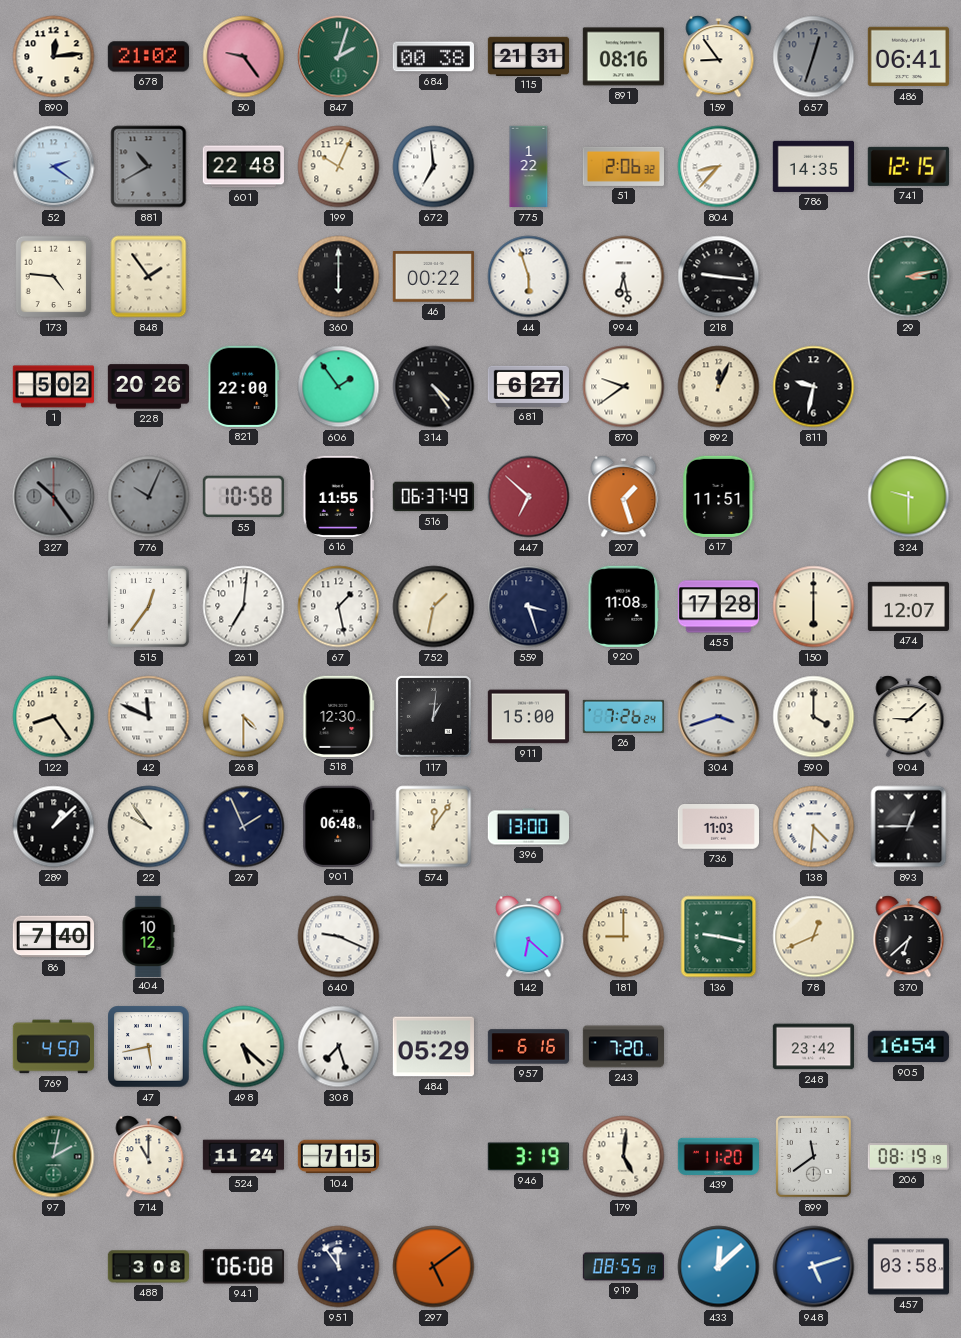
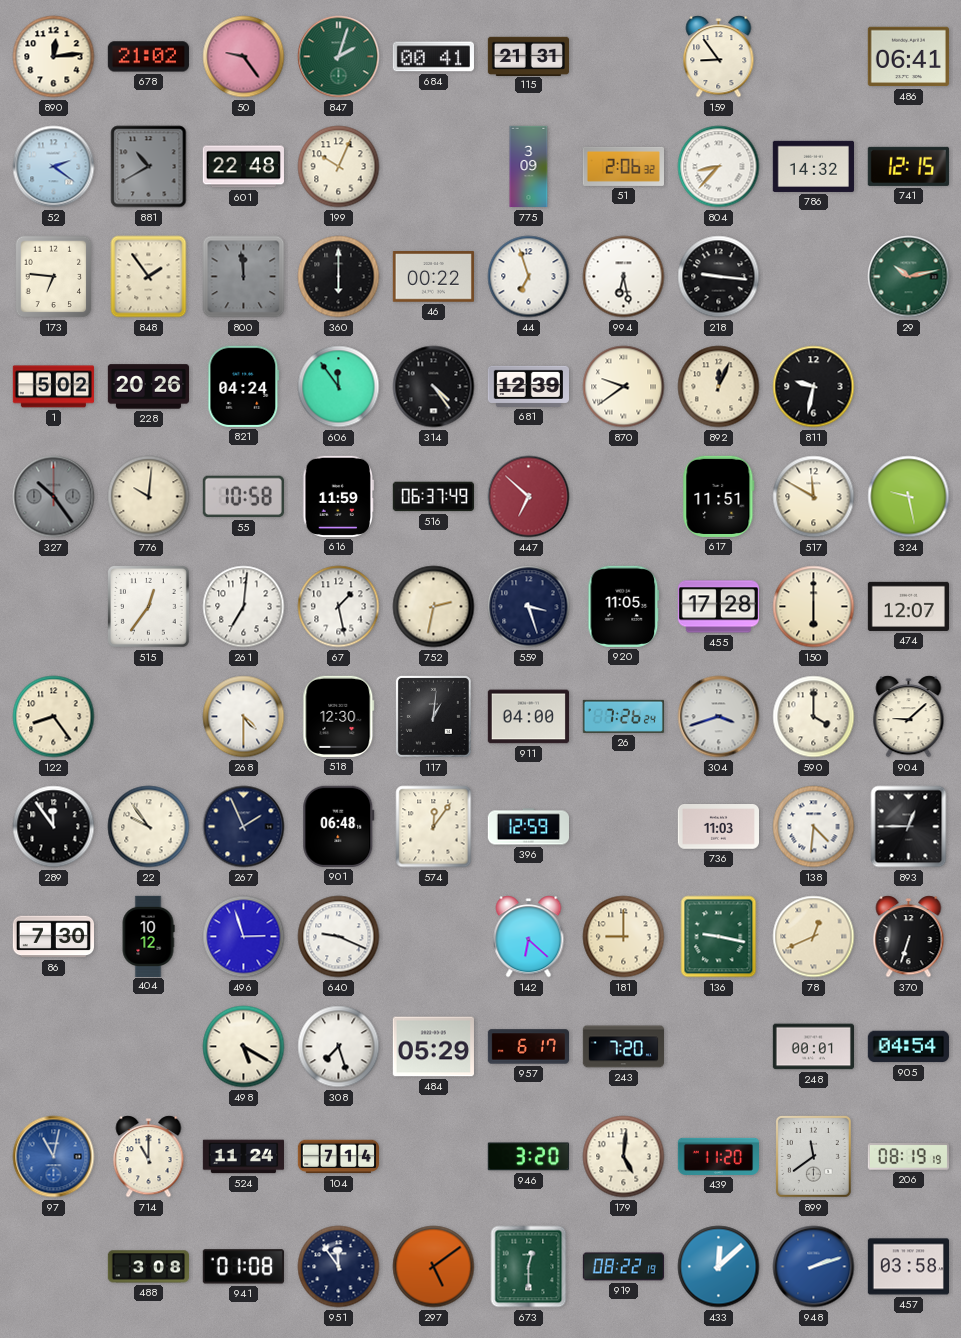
684: 00:38 -> 00:41
891: 08:16 -> none
657: 12:33 -> none
672: 6:59 -> none
775: 1:22 -> 3:09
786: 14:35 -> 14:32
173: 4:46 -> 6:46
800: none -> 11:59
44: 5:57 -> 6:57
29: 3:13 -> 10:13
821: 22:00 -> 04:24
606: 1:54 -> 11:54
681: 6:27 -> 12:39
776: 10:04 -> 10:01
776 dial: grey -> cream
616: 11:55 -> 11:59
207: 1:27 -> none
517: none -> 11:50
324: 9:30 -> 9:28
752: 1:32 -> 2:32
920: 11:08 -> 11:05
42: 11:49 -> none
911: 15:00 -> 04:00
289: 1:08 -> 11:54
396: 13:00 -> 12:59
86: 7:40 -> 7:30
496: none -> 2:57
370: 6:38 -> 6:33
769: 4:50 -> none
47: 5:43 -> none
498: 5:22 -> 5:20
957: 6:16 -> 6:17
248: 23:42 -> 00:01
905: 16:54 -> 04:54
97: 2:02 -> 11:02
97 dial: green -> blue
104: 7:15 -> 7:14
946: 3:19 -> 3:20
941: 06:08 -> 01:08
673: none -> 12:30
919: 08:55 -> 08:22
948: 5:12 -> 2:12
